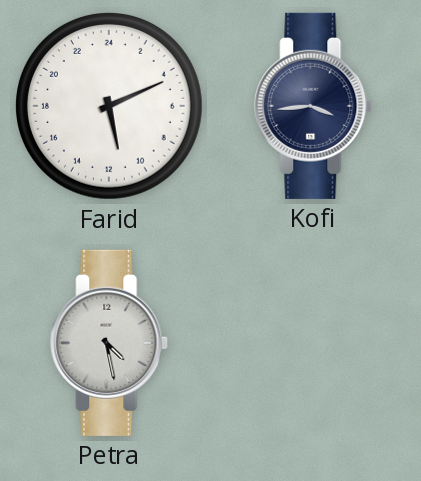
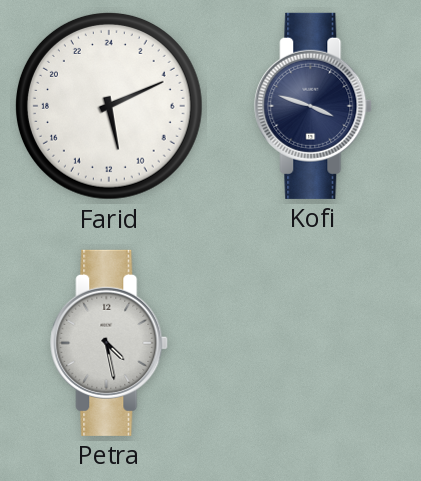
Kofi: 3:44 -> 3:48
